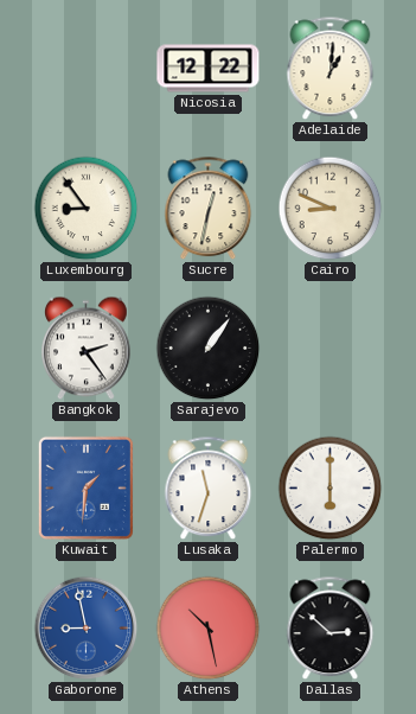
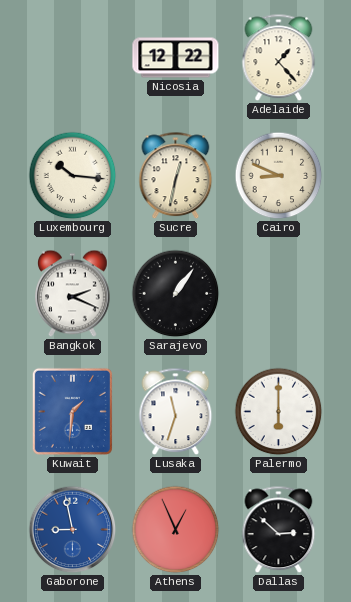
Adelaide: 1:01 -> 1:23
Luxembourg: 8:54 -> 10:16
Bangkok: 2:24 -> 2:19
Athens: 10:28 -> 12:56
